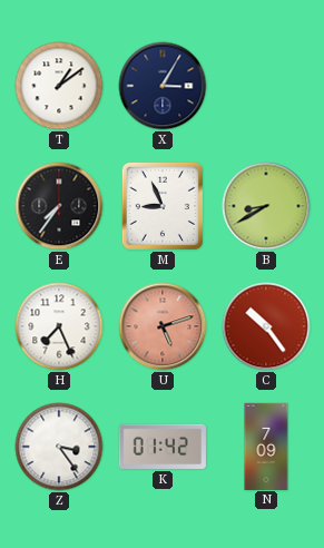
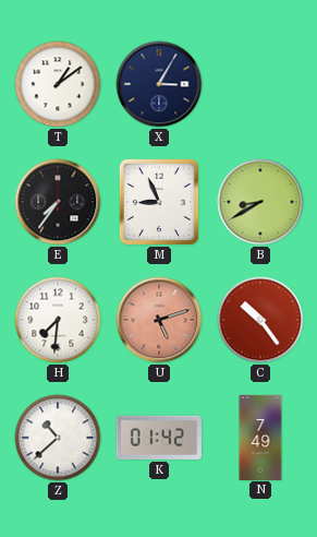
H: 7:26 -> 7:31
Z: 3:24 -> 10:38
N: 7:09 -> 7:49
